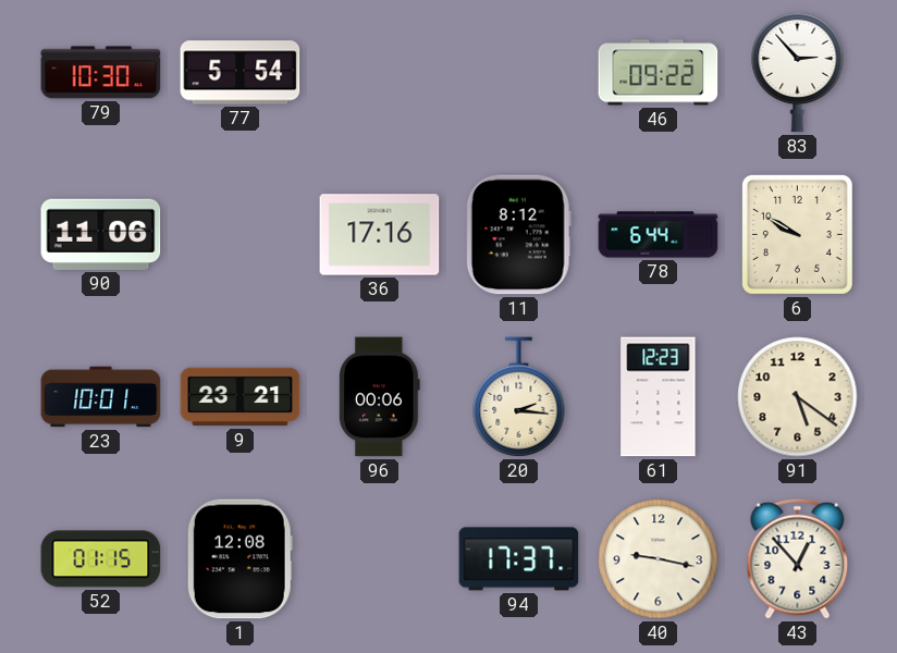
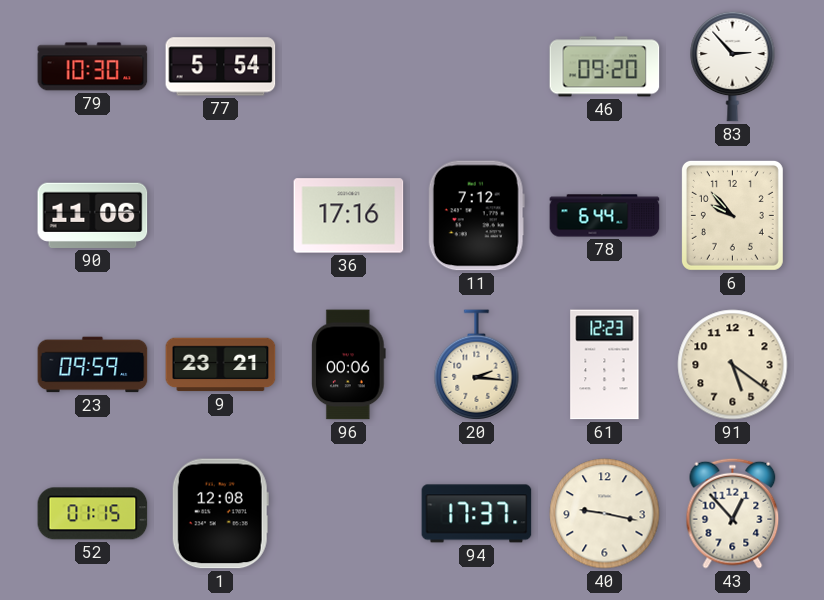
46: 09:22 -> 09:20
11: 8:12 -> 7:12
6: 9:50 -> 9:53
23: 10:01 -> 09:59
